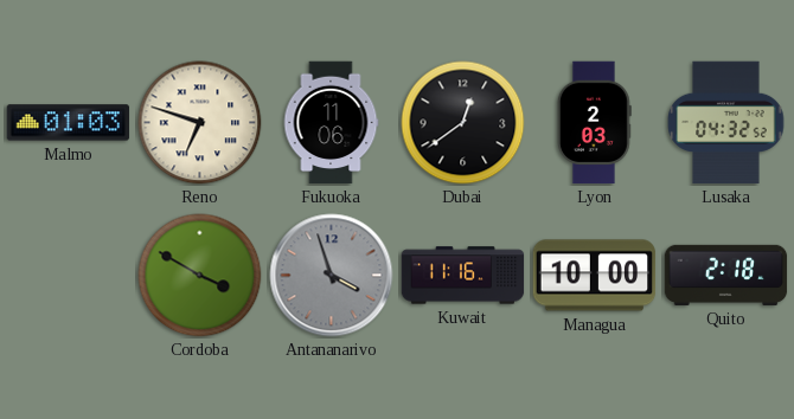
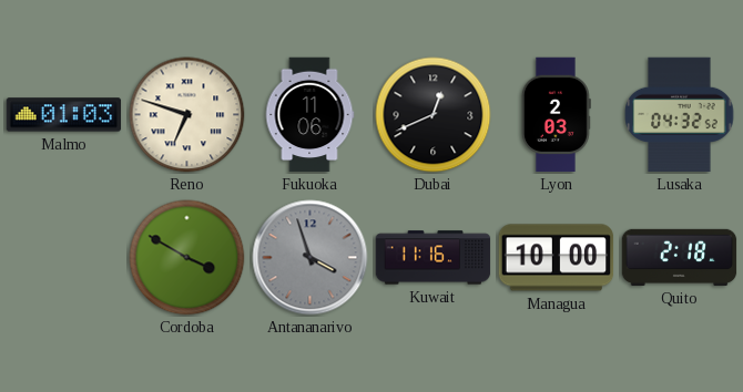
Dubai: 12:39 -> 12:41
